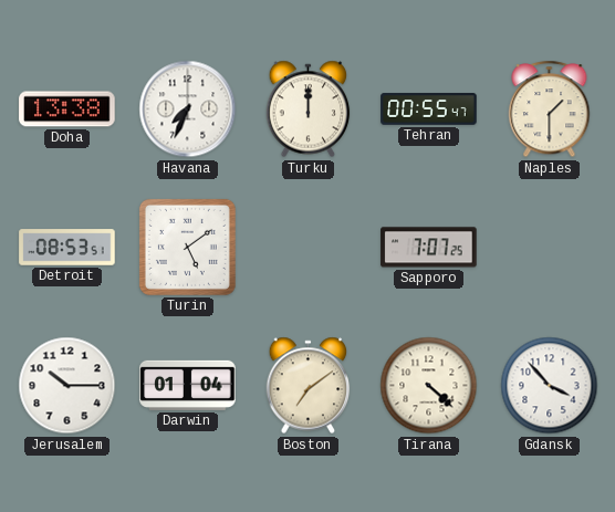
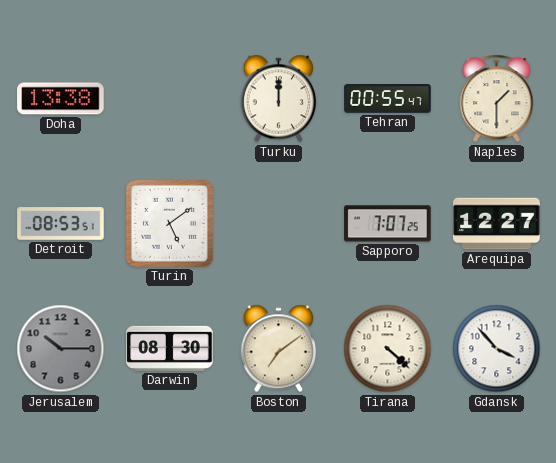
Havana: 7:34 -> none
Arequipa: none -> 12:27
Jerusalem dial: white -> grey
Darwin: 01:04 -> 08:30
